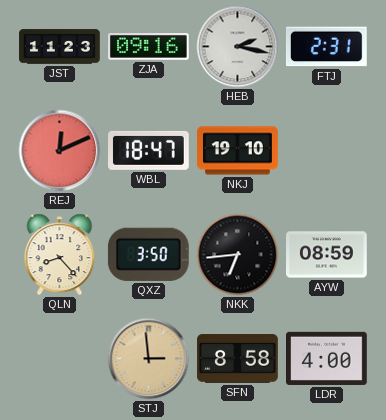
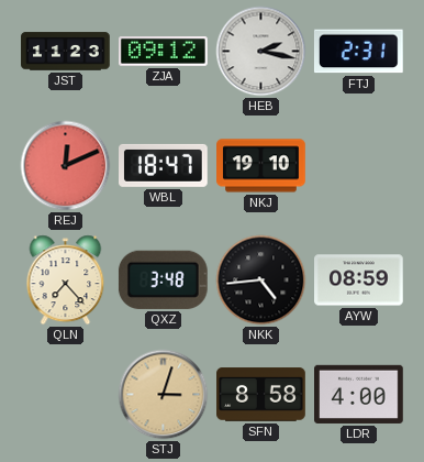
ZJA: 09:16 -> 09:12
QLN: 8:23 -> 7:23
QXZ: 3:50 -> 3:48
NKK: 6:44 -> 4:44
STJ: 2:59 -> 3:03
